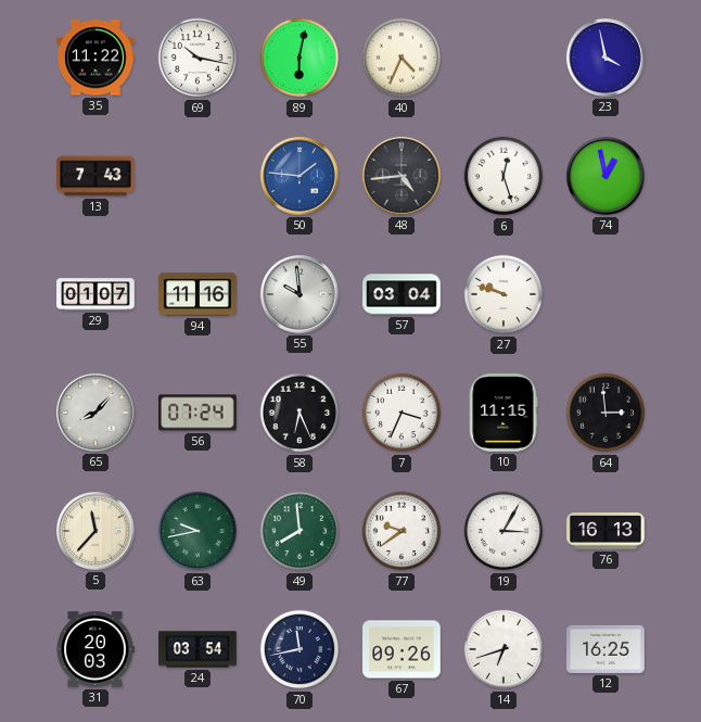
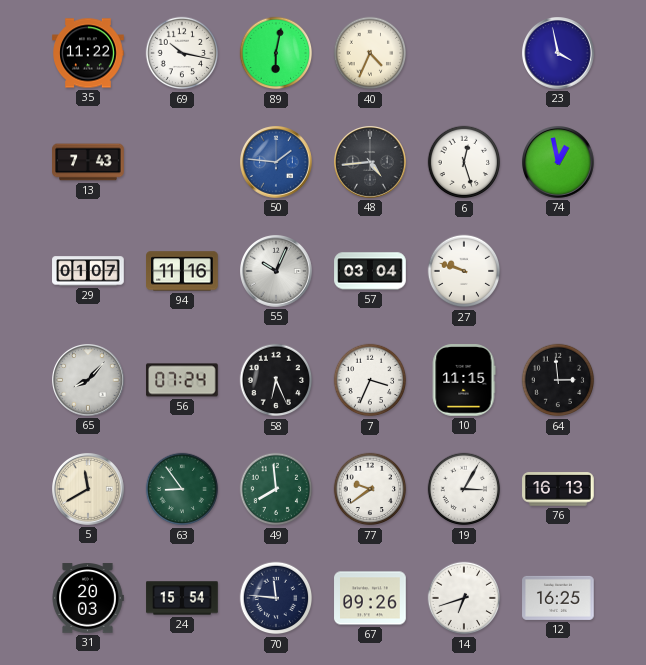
55: 9:59 -> 10:04
5: 11:37 -> 11:40
63: 9:43 -> 8:54
24: 03:54 -> 15:54
70: 11:43 -> 11:46
